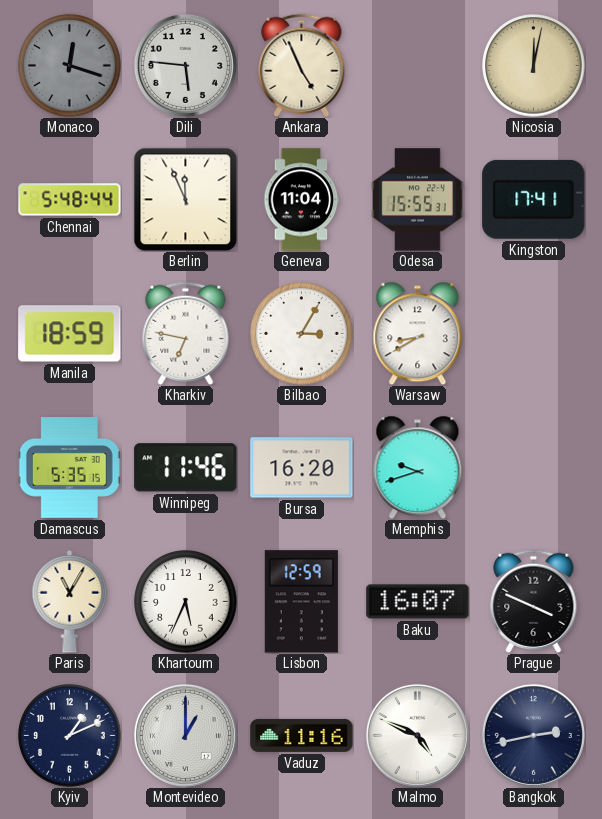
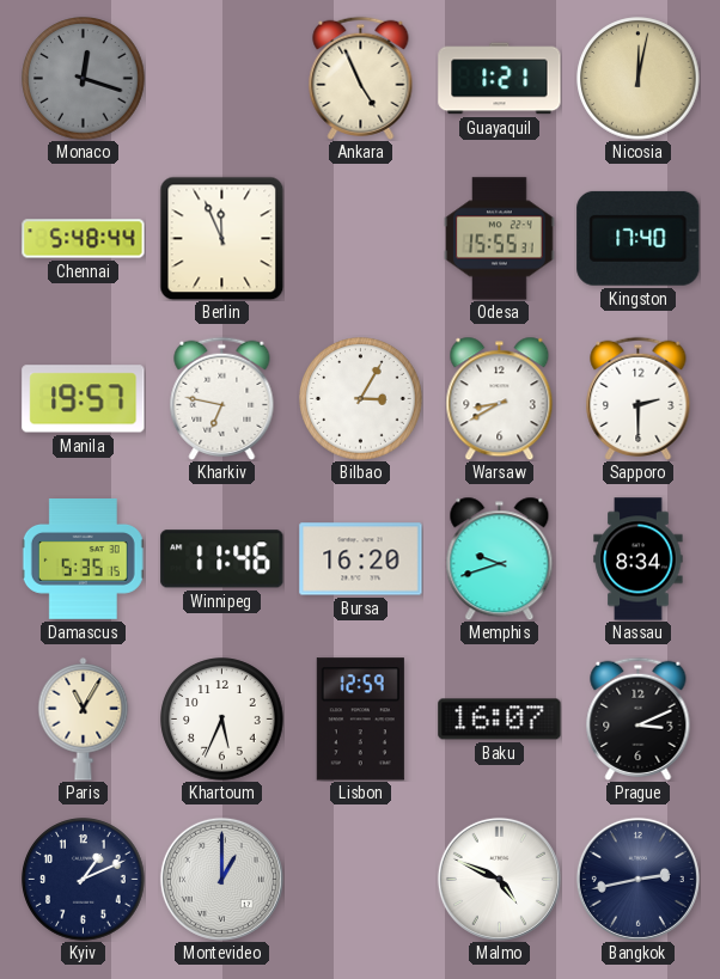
Dili: 5:46 -> none
Guayaquil: none -> 1:21
Geneva: 11:04 -> none
Kingston: 17:41 -> 17:40
Manila: 18:59 -> 19:57
Sapporo: none -> 2:30
Nassau: none -> 8:34
Prague: 3:49 -> 3:11
Vaduz: 11:16 -> none
